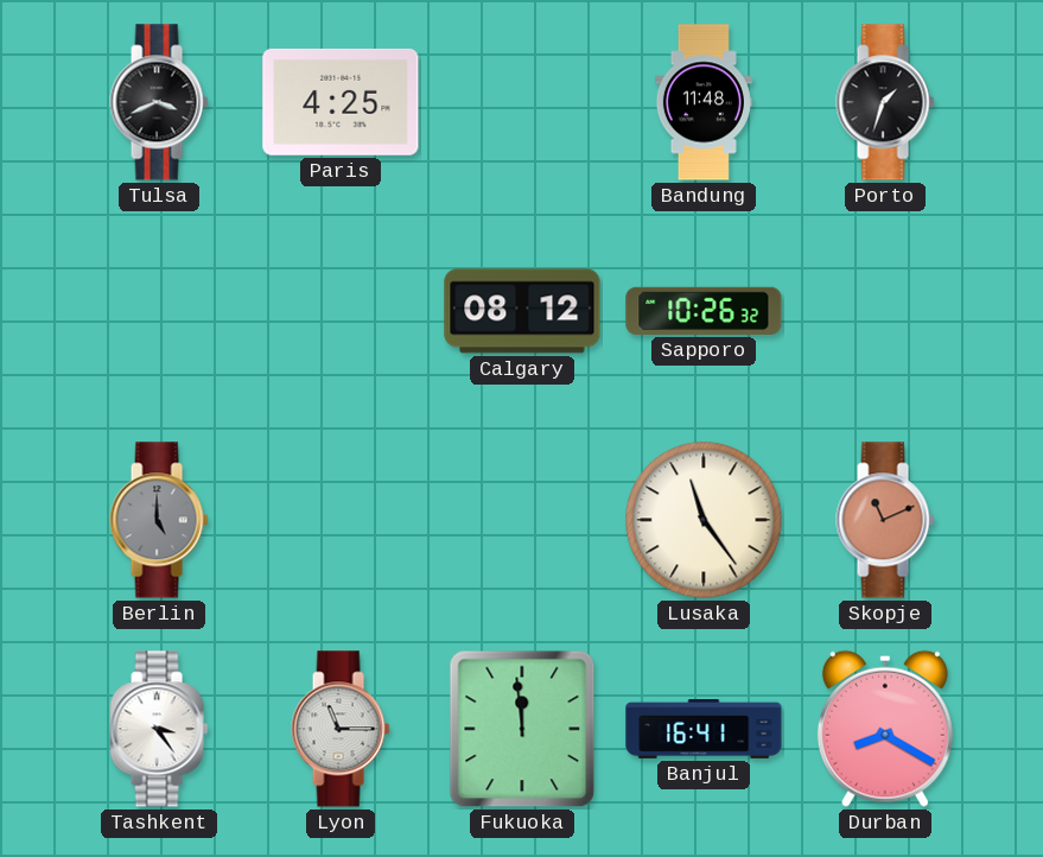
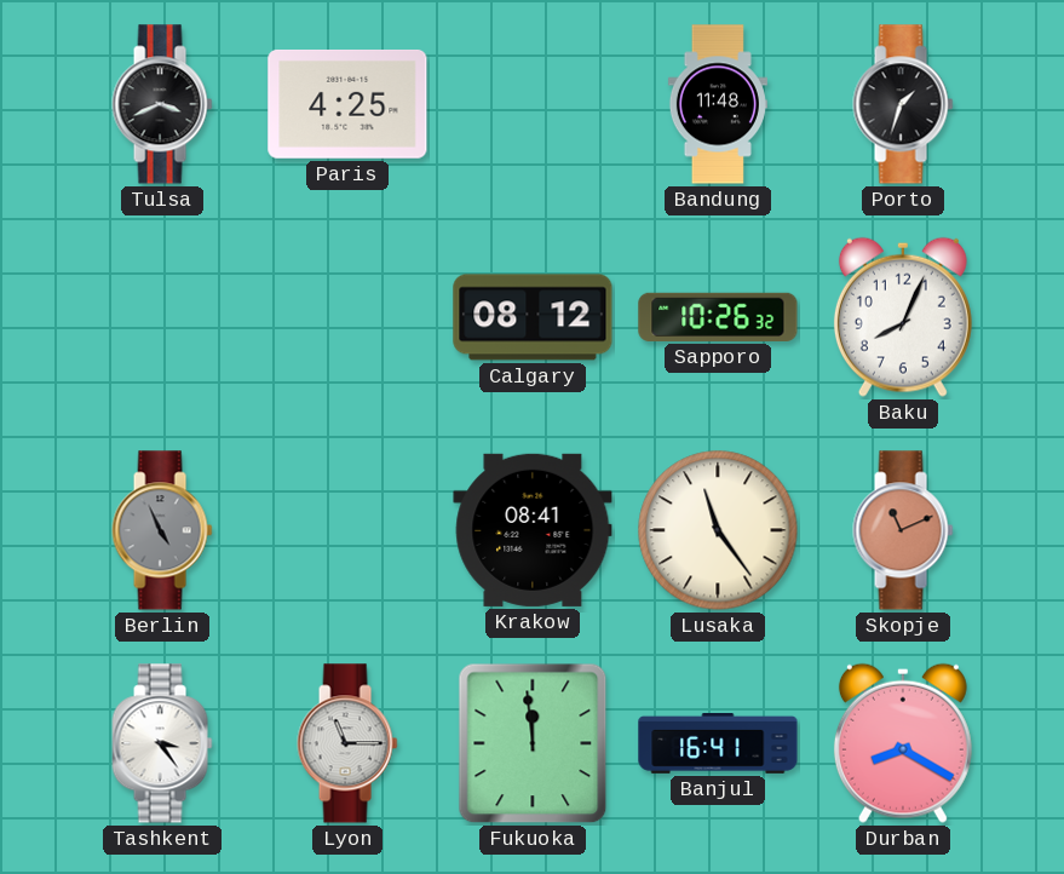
Baku: none -> 8:04
Berlin: 5:00 -> 4:56
Krakow: none -> 08:41
